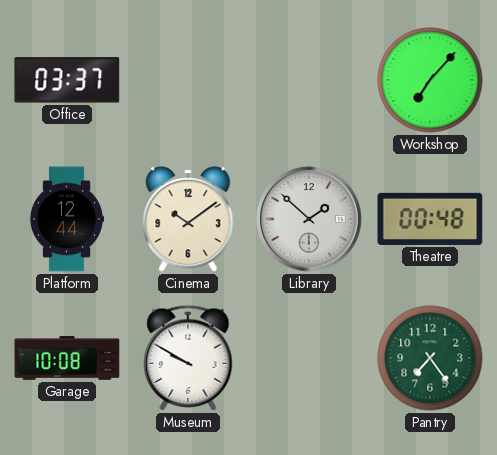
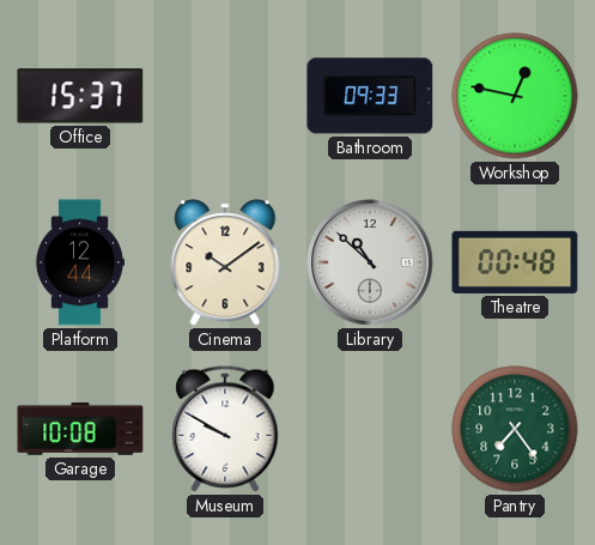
Office: 03:37 -> 15:37
Bathroom: none -> 09:33
Workshop: 7:07 -> 12:47
Library: 1:52 -> 10:52
